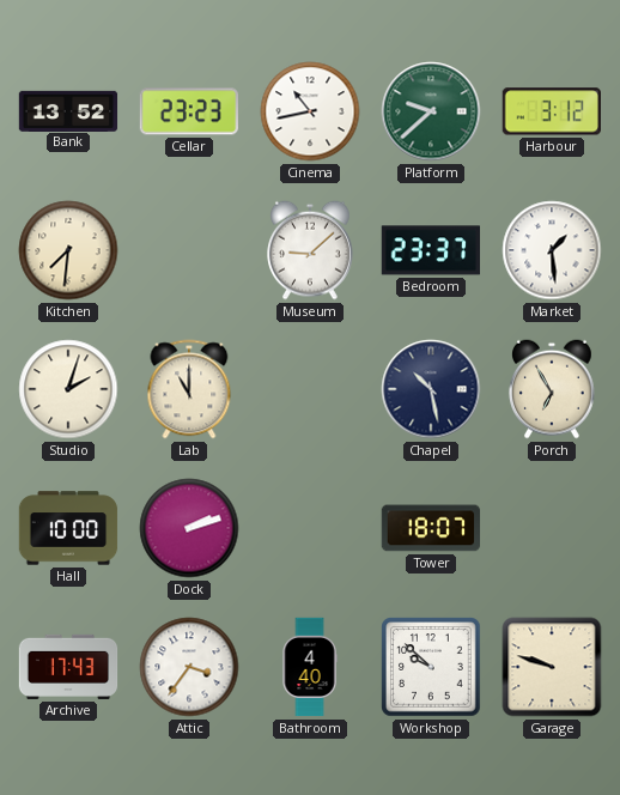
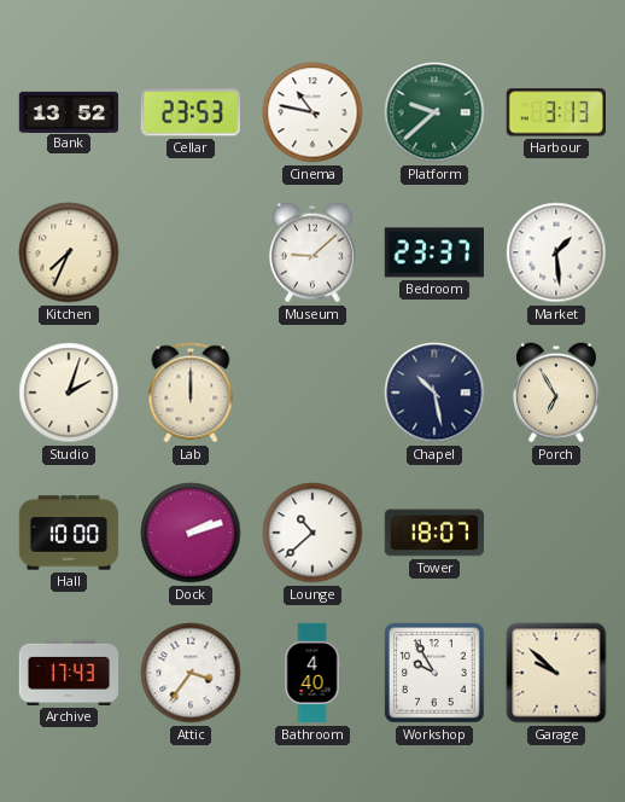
Cellar: 23:23 -> 23:53
Cinema: 10:43 -> 10:47
Harbour: 3:12 -> 3:13
Kitchen: 7:31 -> 7:34
Lab: 11:00 -> 12:00
Lounge: none -> 10:38
Workshop: 9:52 -> 9:55
Garage: 9:48 -> 9:52
